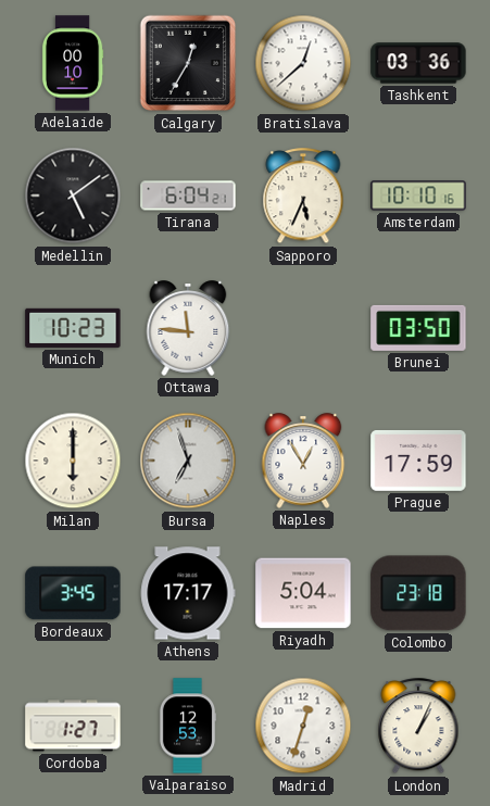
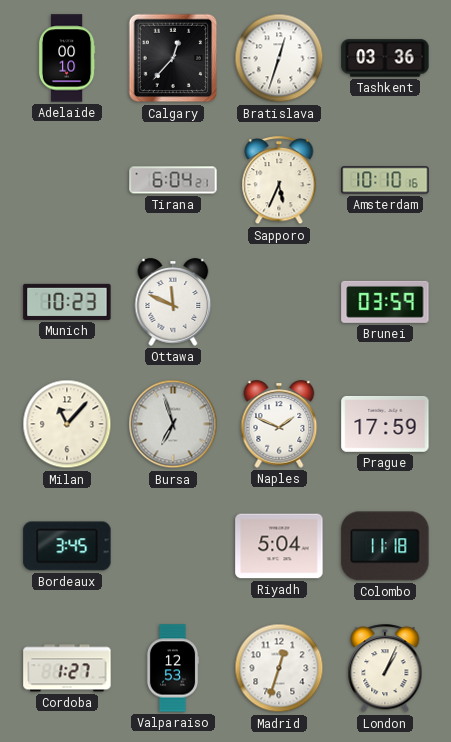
Calgary: 12:35 -> 12:37
Bratislava: 12:38 -> 12:33
Medellin: 5:09 -> none
Ottawa: 11:46 -> 11:49
Brunei: 03:50 -> 03:59
Milan: 6:00 -> 11:07
Naples: 12:55 -> 1:49
Athens: 17:17 -> none
Colombo: 23:18 -> 11:18
